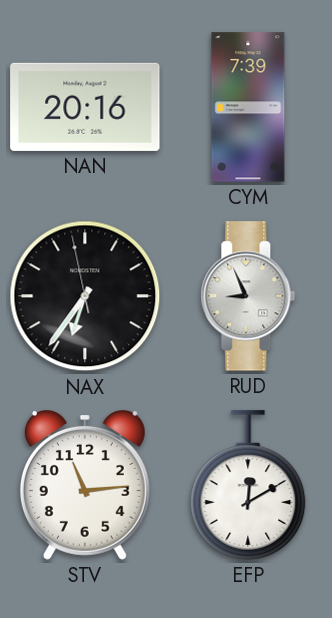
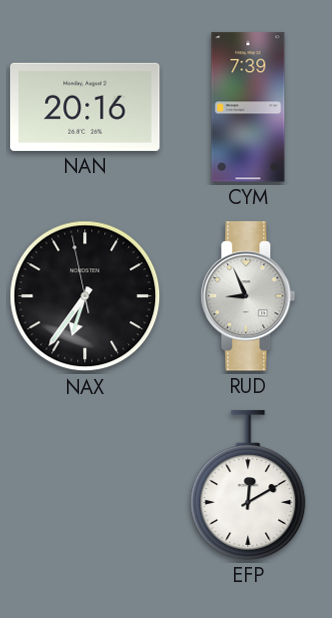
STV: 11:14 -> none
